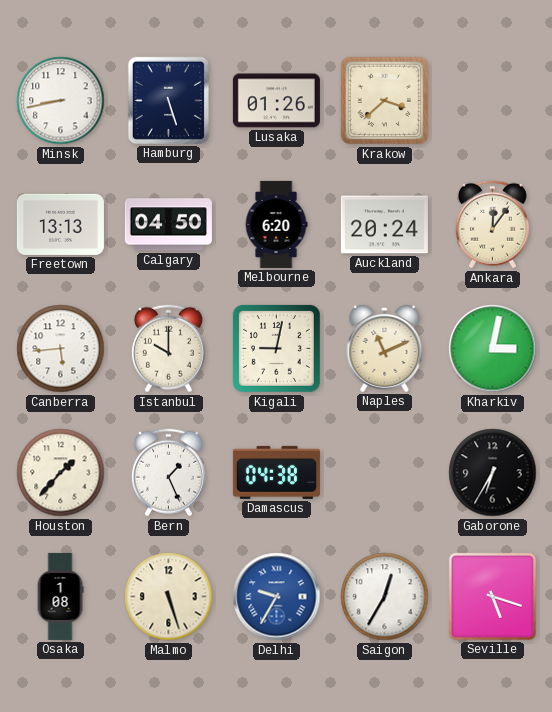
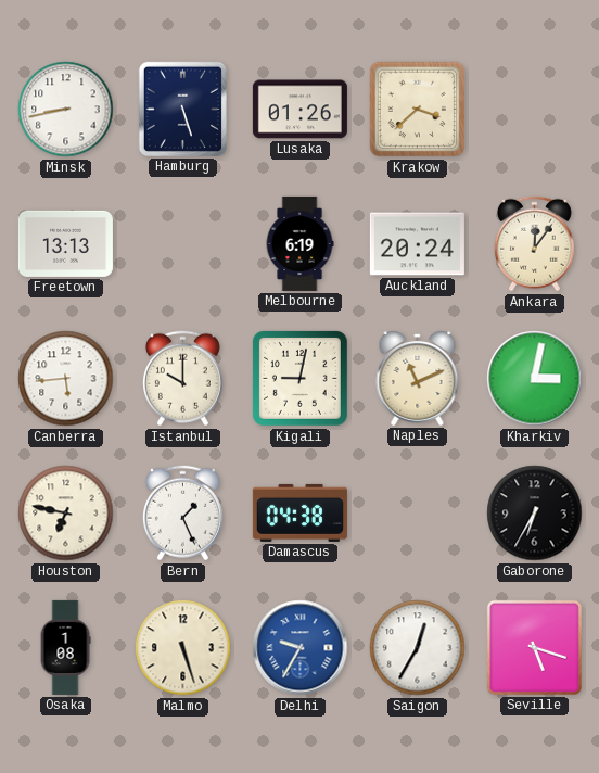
Calgary: 04:50 -> none
Melbourne: 6:20 -> 6:19
Houston: 1:37 -> 6:47
